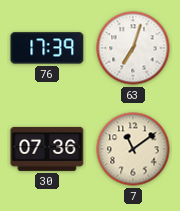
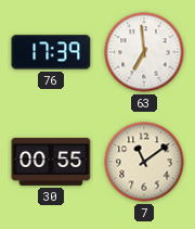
63: 7:03 -> 6:59
30: 07:36 -> 00:55
